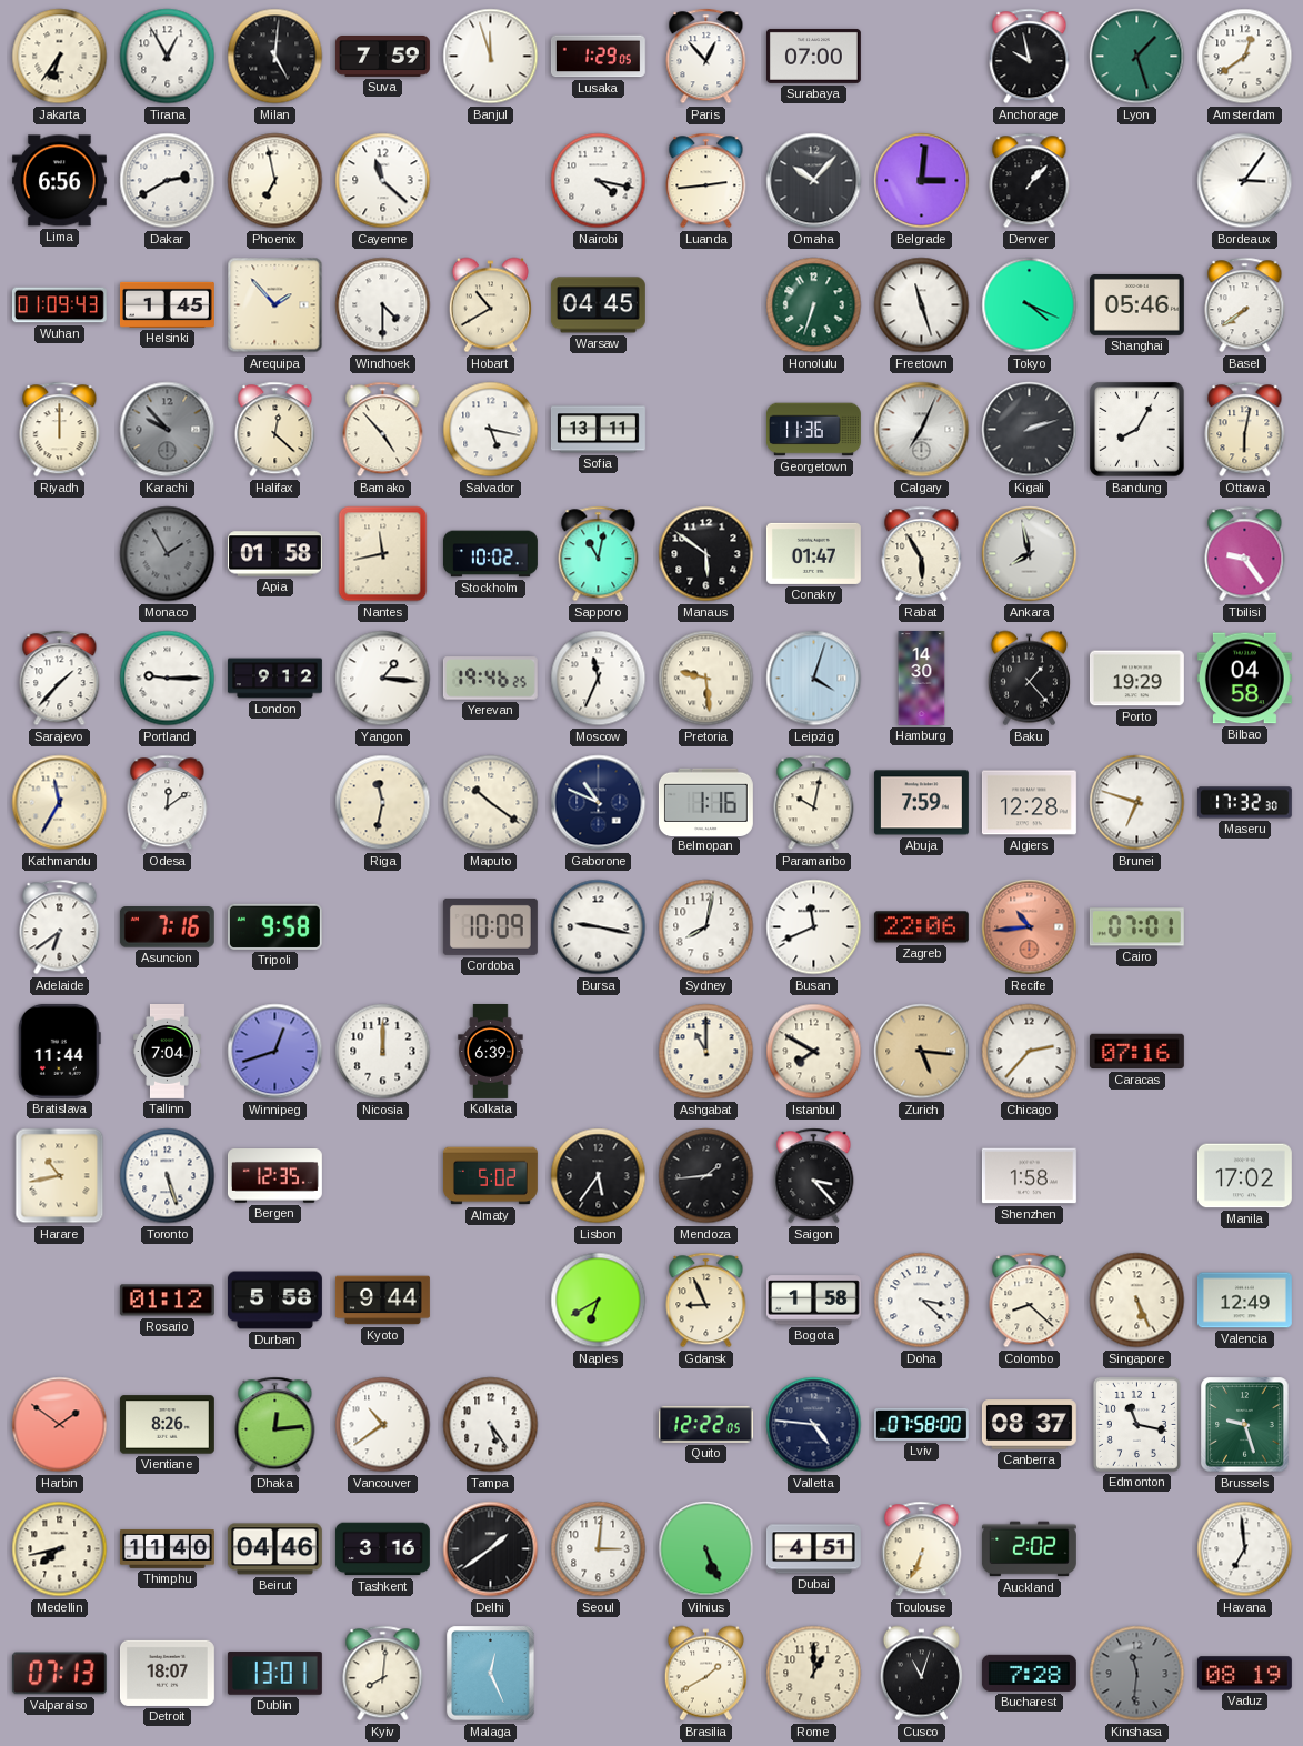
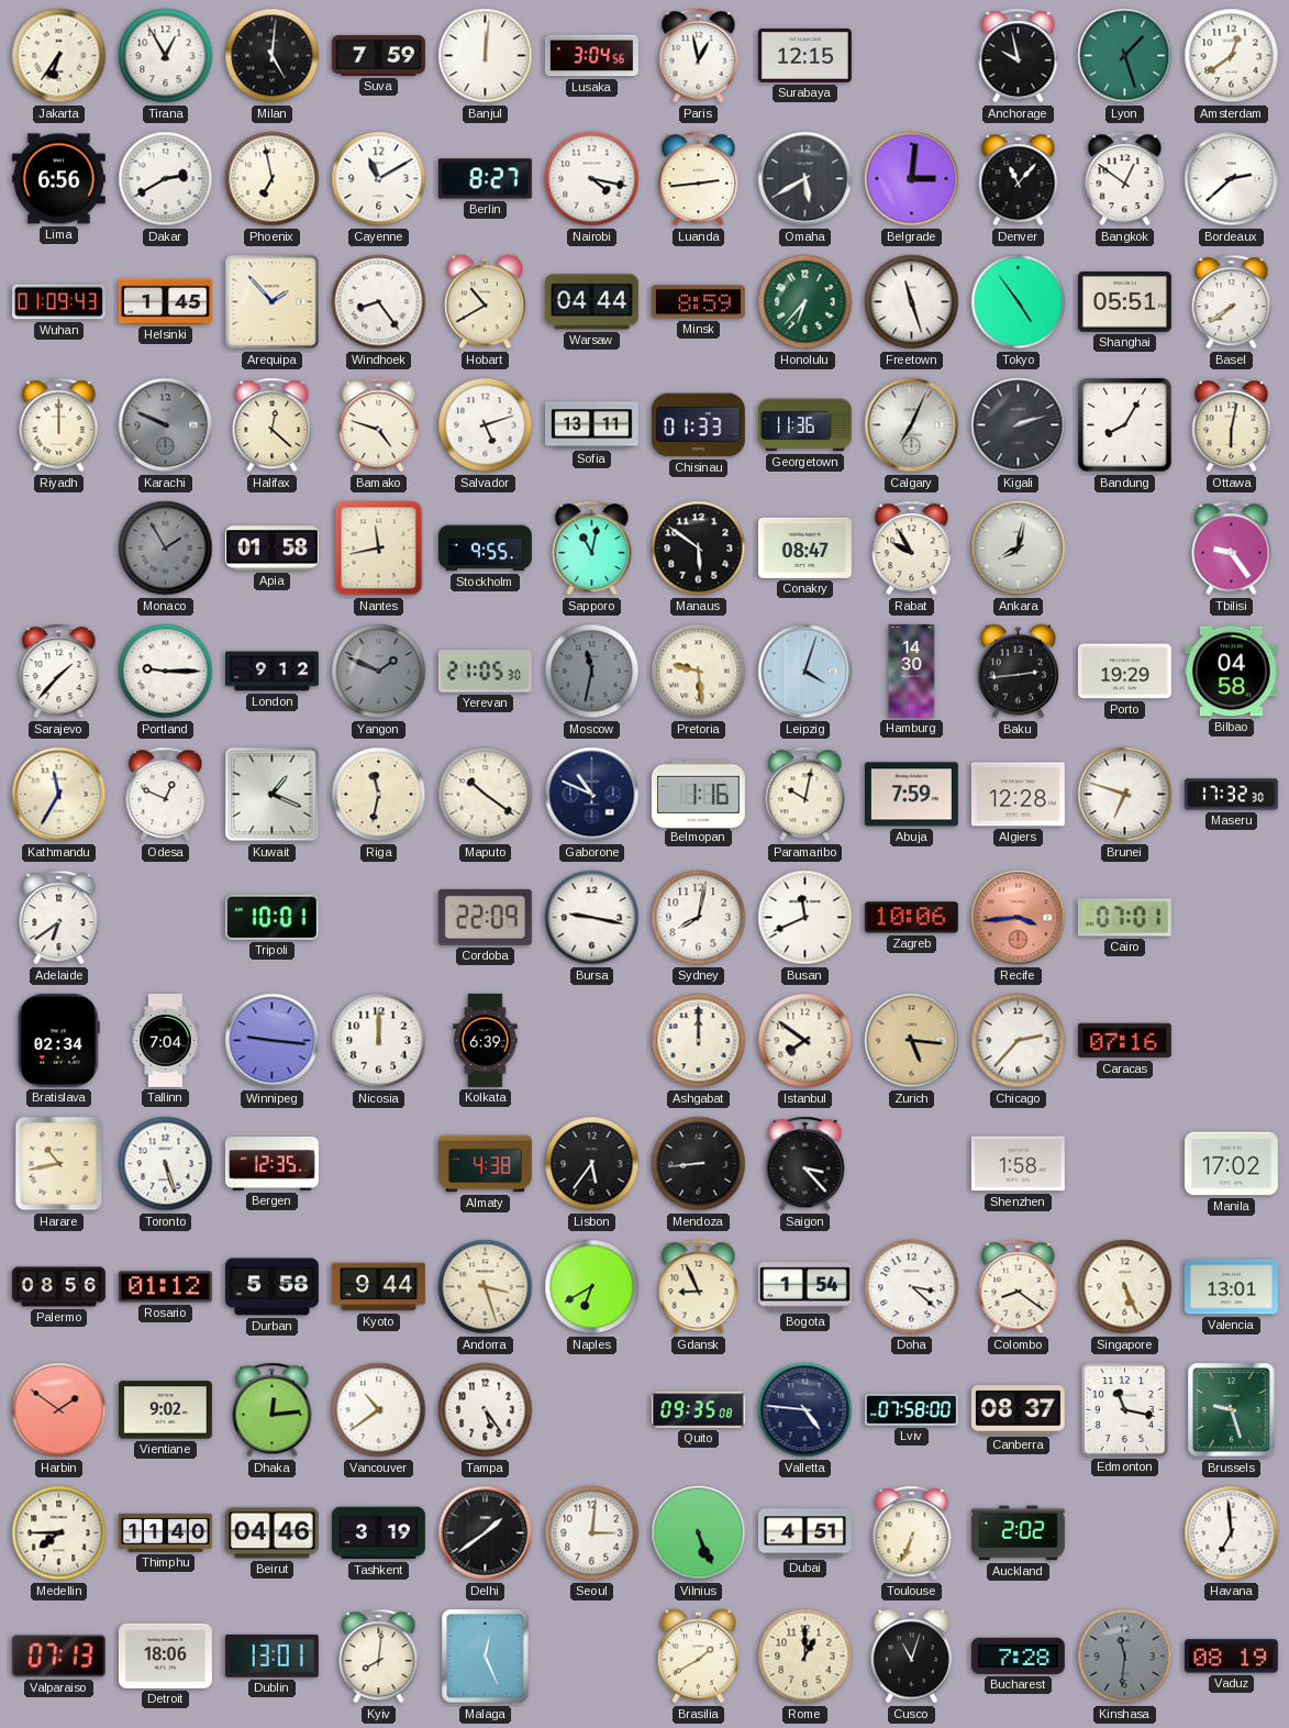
Banjul: 11:57 -> 12:01
Lusaka: 1:29 -> 3:04
Paris: 12:53 -> 12:58
Surabaya: 07:00 -> 12:15
Cayenne: 11:22 -> 11:10
Berlin: none -> 8:27
Omaha: 10:07 -> 5:40
Denver: 1:07 -> 11:07
Bangkok: none -> 12:51
Bordeaux: 3:06 -> 2:38
Windhoek: 4:30 -> 8:24
Warsaw: 04:45 -> 04:44
Minsk: none -> 8:59
Honolulu: 6:33 -> 6:37
Tokyo: 4:19 -> 4:54
Shanghai: 05:46 -> 05:51
Karachi: 9:53 -> 9:49
Bamako: 4:53 -> 4:48
Salvador: 5:17 -> 5:12
Chisinau: none -> 01:33
Stockholm: 10:02 -> 9:55
Conakry: 01:47 -> 08:47
Rabat: 5:55 -> 9:55
Ankara: 7:58 -> 8:02
Yangon: 1:16 -> 1:49
Yangon dial: white -> grey
Yerevan: 19:46 -> 21:05
Moscow: 11:34 -> 11:32
Moscow dial: white -> grey
Baku: 1:23 -> 2:44
Odesa: 12:09 -> 12:49
Kuwait: none -> 1:19
Asuncion: 7:16 -> none
Tripoli: 9:58 -> 10:01
Cordoba: 10:09 -> 22:09
Zagreb: 22:06 -> 10:06
Recife: 10:44 -> 3:44
Bratislava: 11:44 -> 02:34
Winnipeg: 12:42 -> 9:16
Ashgabat: 11:00 -> 12:00
Istanbul: 7:50 -> 7:51
Almaty: 5:02 -> 4:38
Mendoza: 1:44 -> 8:44
Palermo: none -> 08:56
Andorra: none -> 3:27
Bogota: 1:58 -> 1:54
Colombo: 8:22 -> 8:21
Valencia: 12:49 -> 13:01
Vientiane: 8:26 -> 9:02
Quito: 12:22 -> 09:35
Medellin: 7:43 -> 7:45
Tashkent: 3:16 -> 3:19
Detroit: 18:07 -> 18:06
